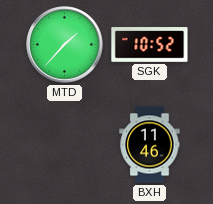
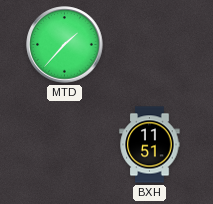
SGK: 10:52 -> none
BXH: 11:46 -> 11:51
